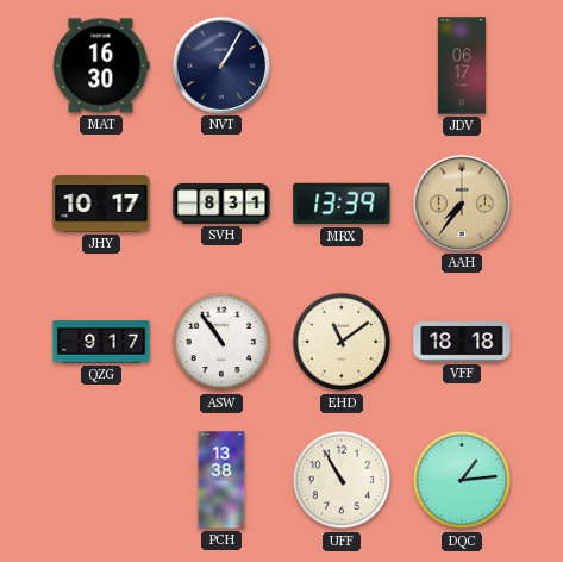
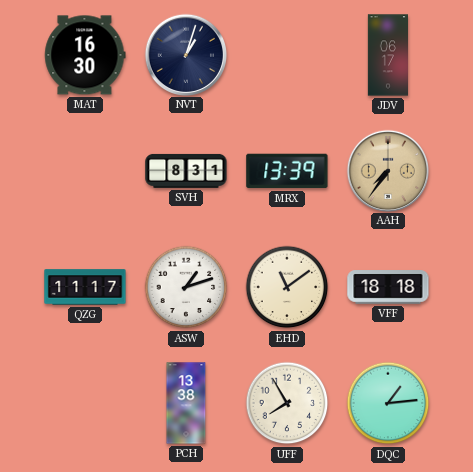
NVT: 1:05 -> 1:03
JHY: 10:17 -> none
QZG: 9:17 -> 11:17
ASW: 10:54 -> 1:12
UFF: 10:55 -> 7:55
